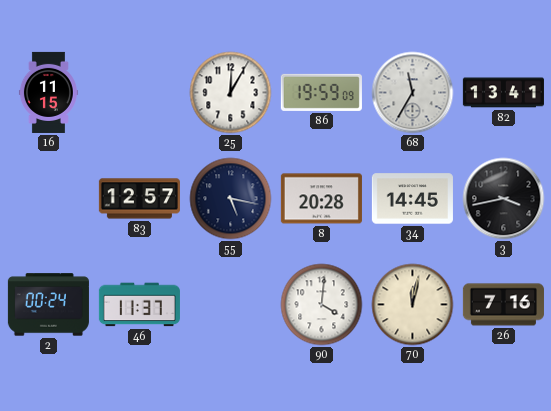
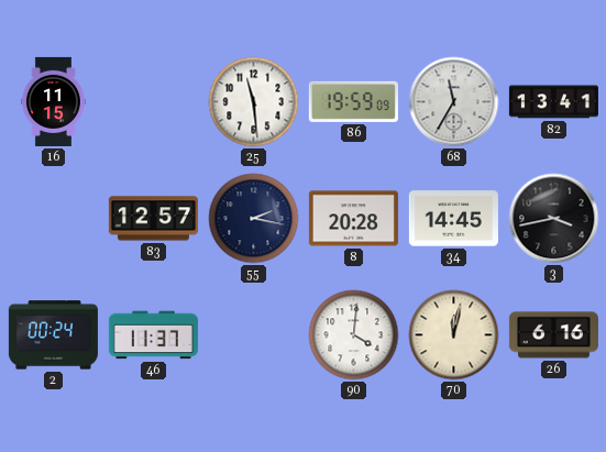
25: 12:05 -> 11:29
55: 5:17 -> 2:17
26: 7:16 -> 6:16
